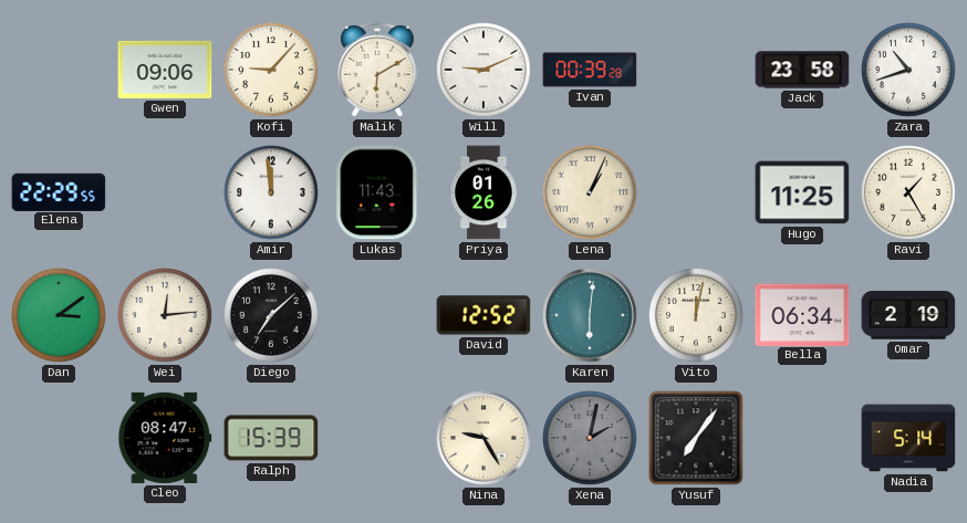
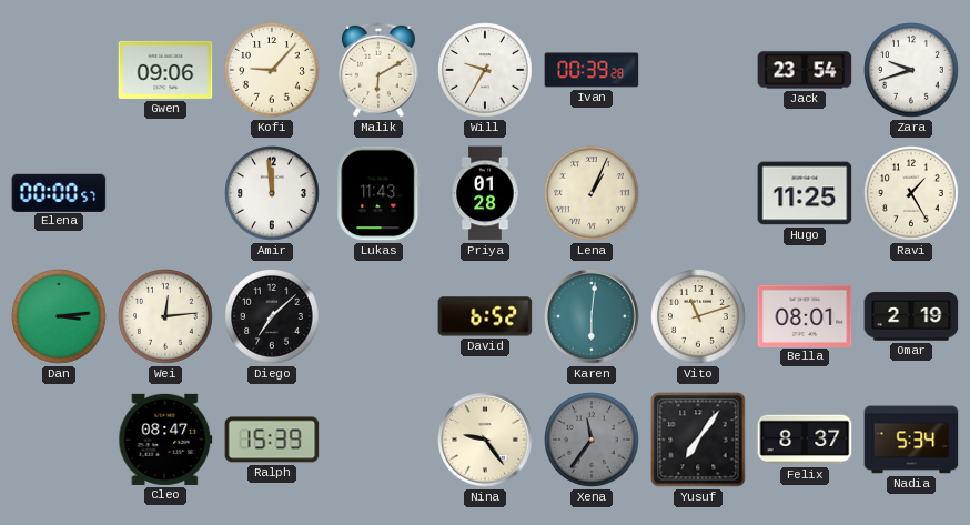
Will: 9:11 -> 9:35
Jack: 23:58 -> 23:54
Zara: 10:42 -> 9:42
Elena: 22:29 -> 00:00
Priya: 01:26 -> 01:28
Dan: 3:09 -> 3:14
David: 12:52 -> 6:52
Vito: 12:02 -> 11:12
Bella: 06:34 -> 08:01
Nina: 9:25 -> 9:24
Xena: 2:02 -> 11:36
Felix: none -> 8:37
Nadia: 5:14 -> 5:34
